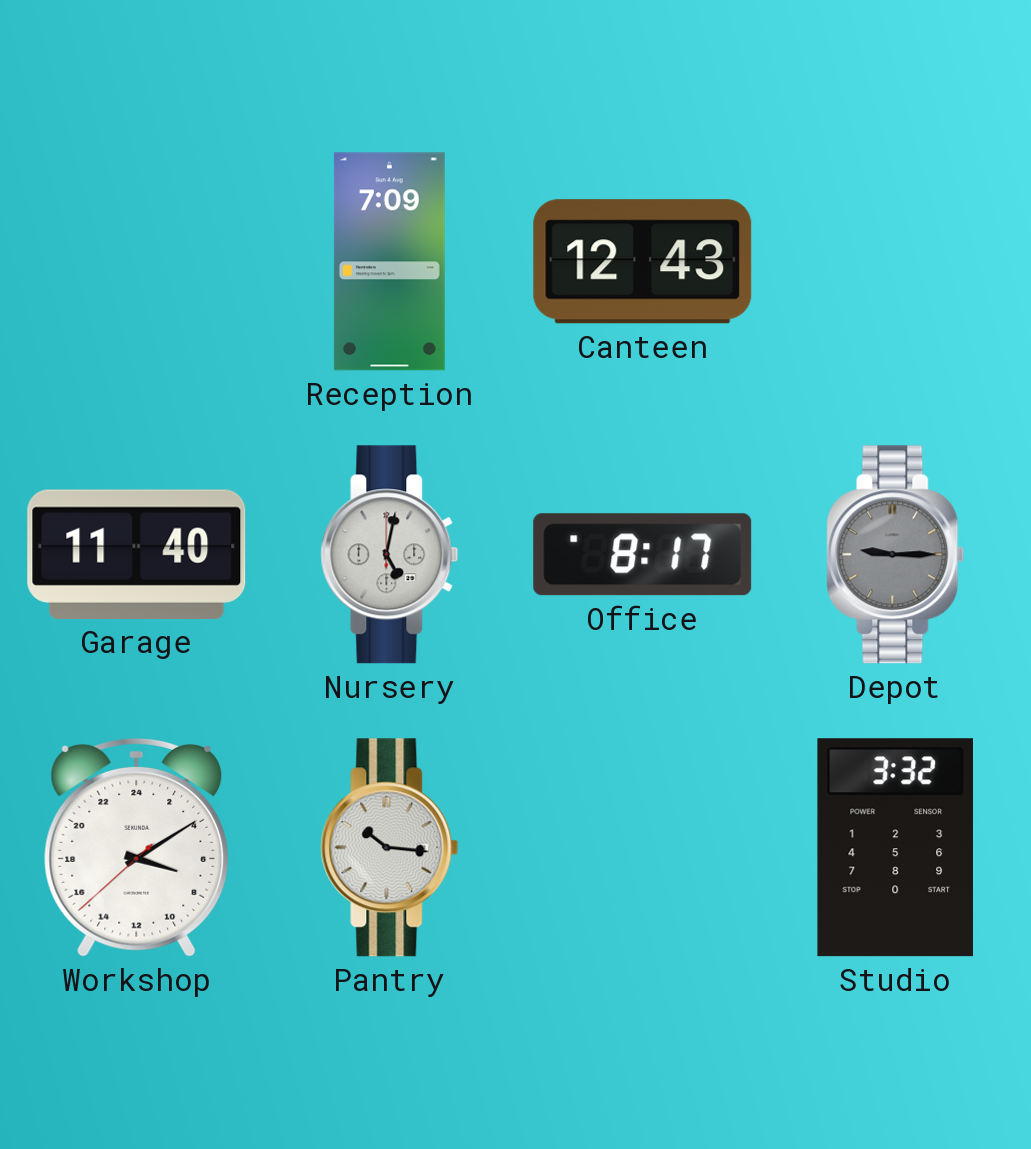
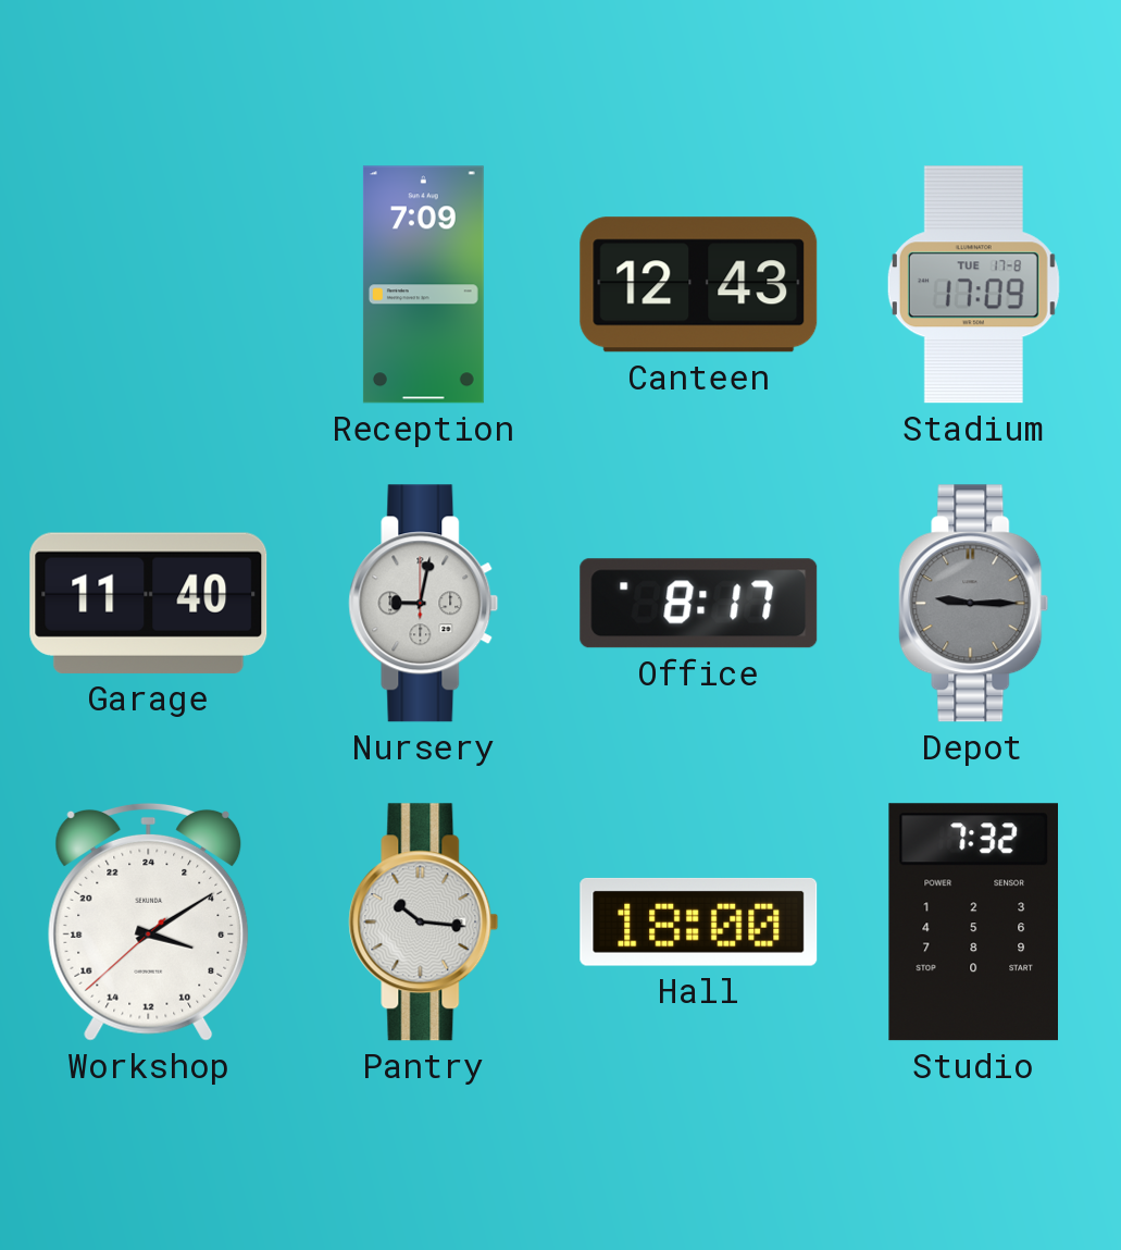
Stadium: none -> 17:09
Nursery: 5:02 -> 9:02
Hall: none -> 18:00
Studio: 3:32 -> 7:32
